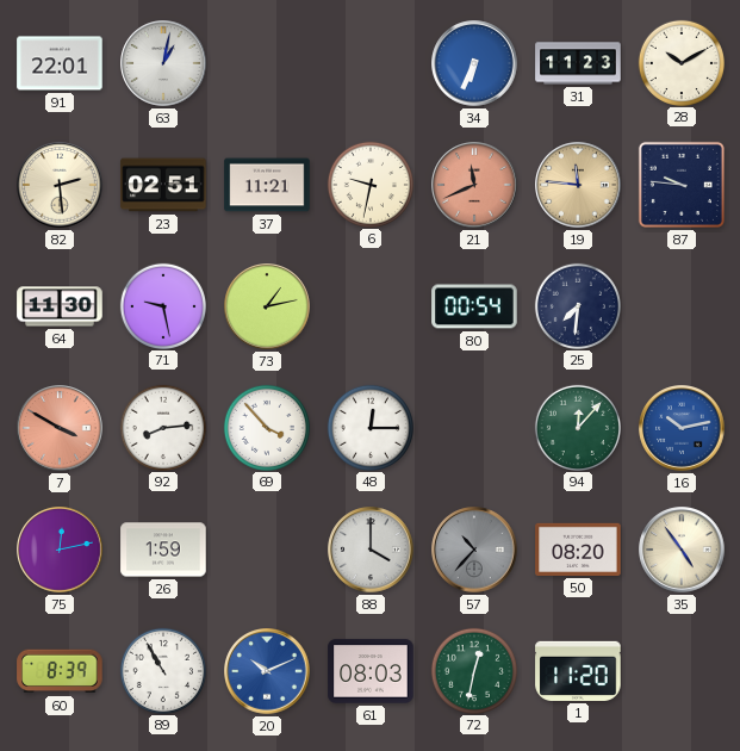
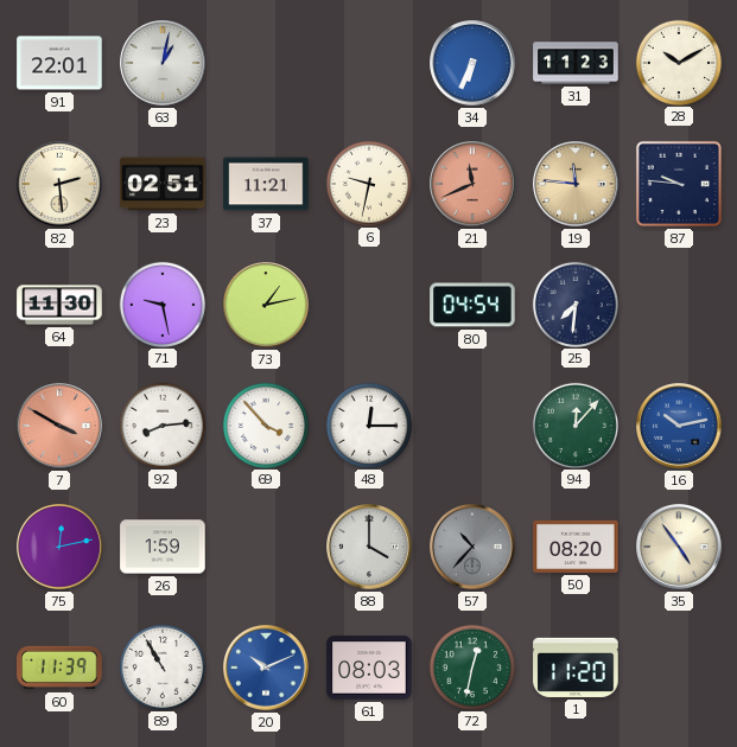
80: 00:54 -> 04:54
60: 8:39 -> 11:39
